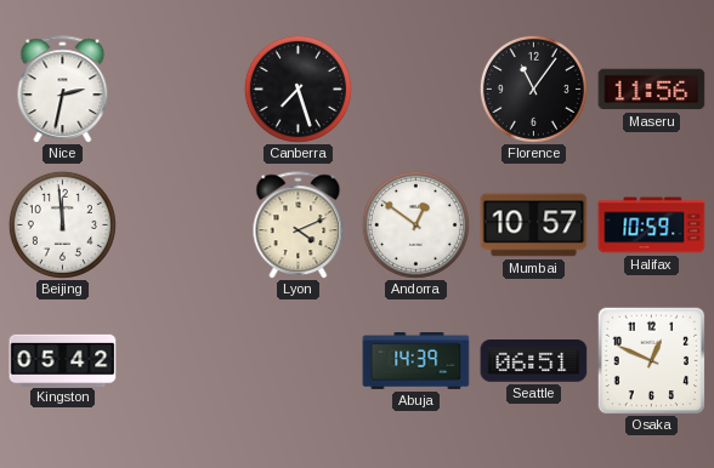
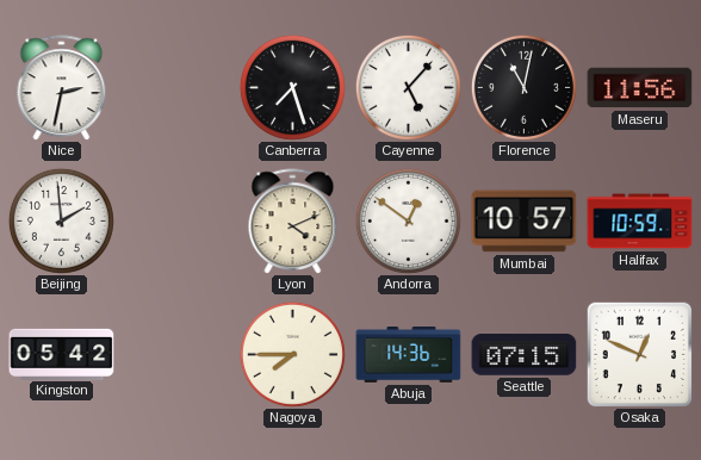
Cayenne: none -> 5:07
Florence: 11:06 -> 11:02
Beijing: 11:59 -> 1:59
Nagoya: none -> 7:45
Abuja: 14:39 -> 14:36
Seattle: 06:51 -> 07:15
